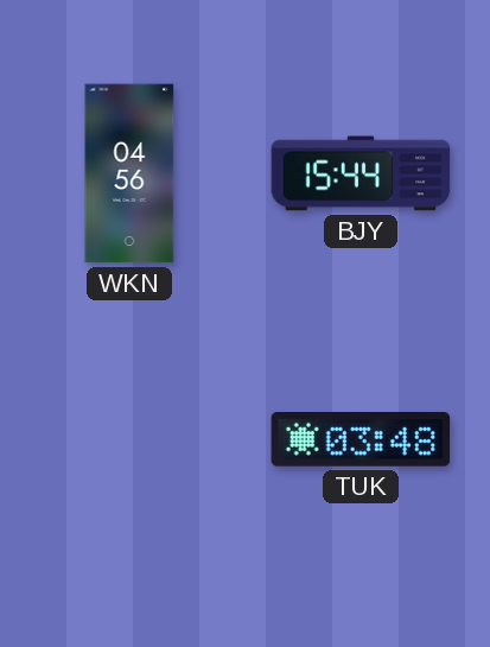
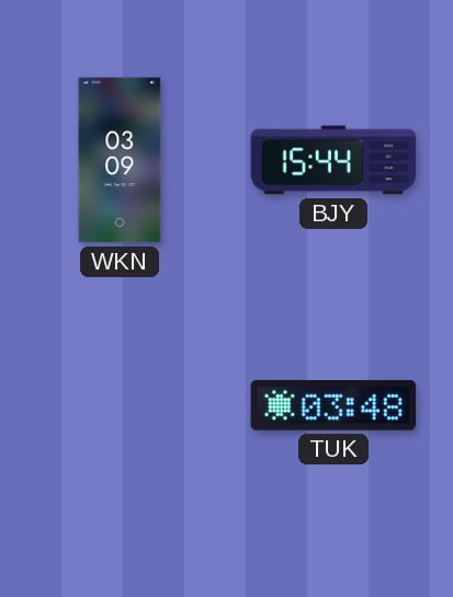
WKN: 04:56 -> 03:09
